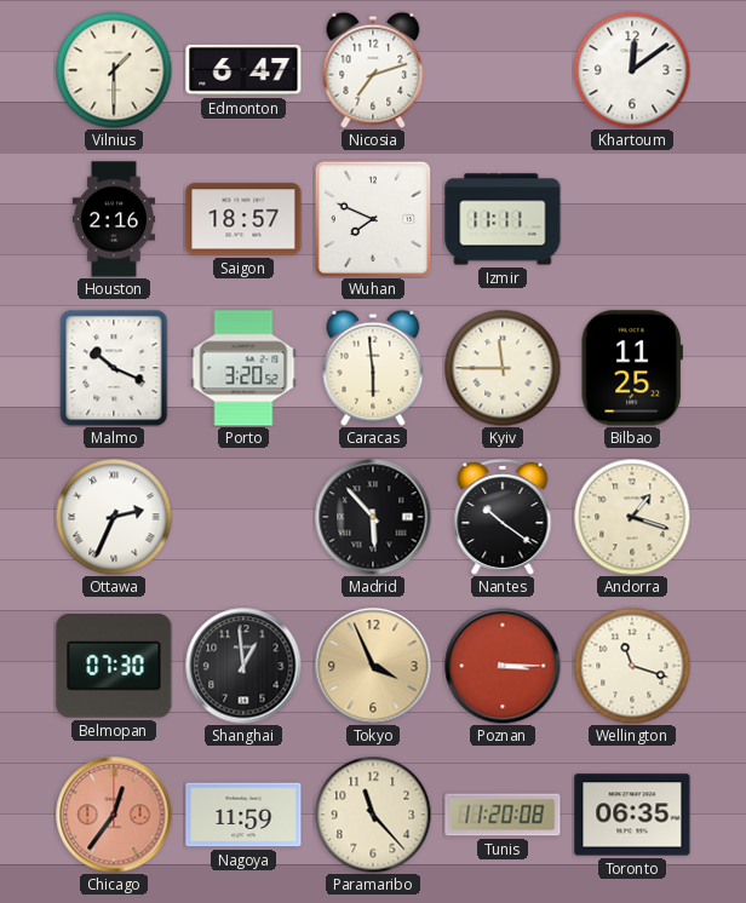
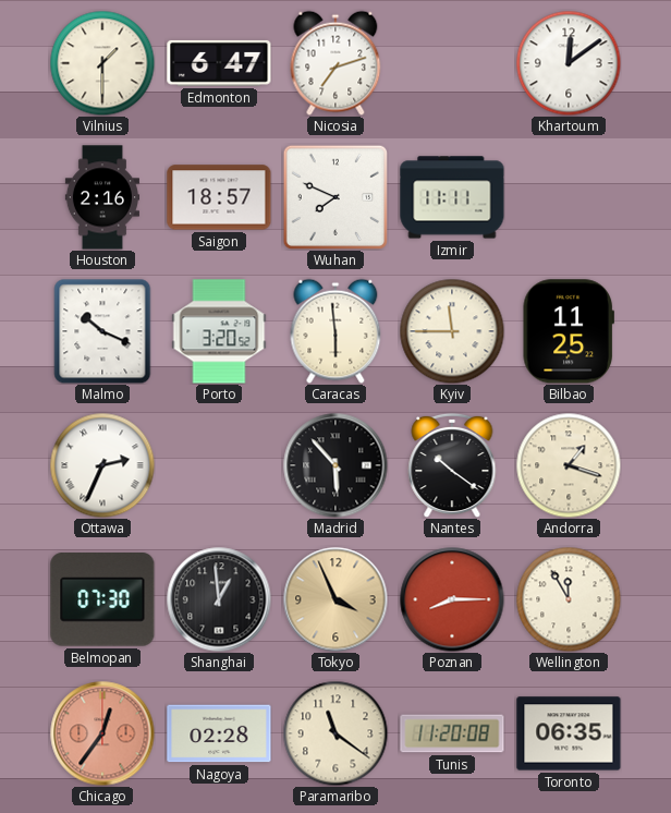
Poznan: 3:15 -> 8:15
Wellington: 11:18 -> 11:55
Nagoya: 11:59 -> 02:28
Paramaribo: 11:23 -> 11:21
